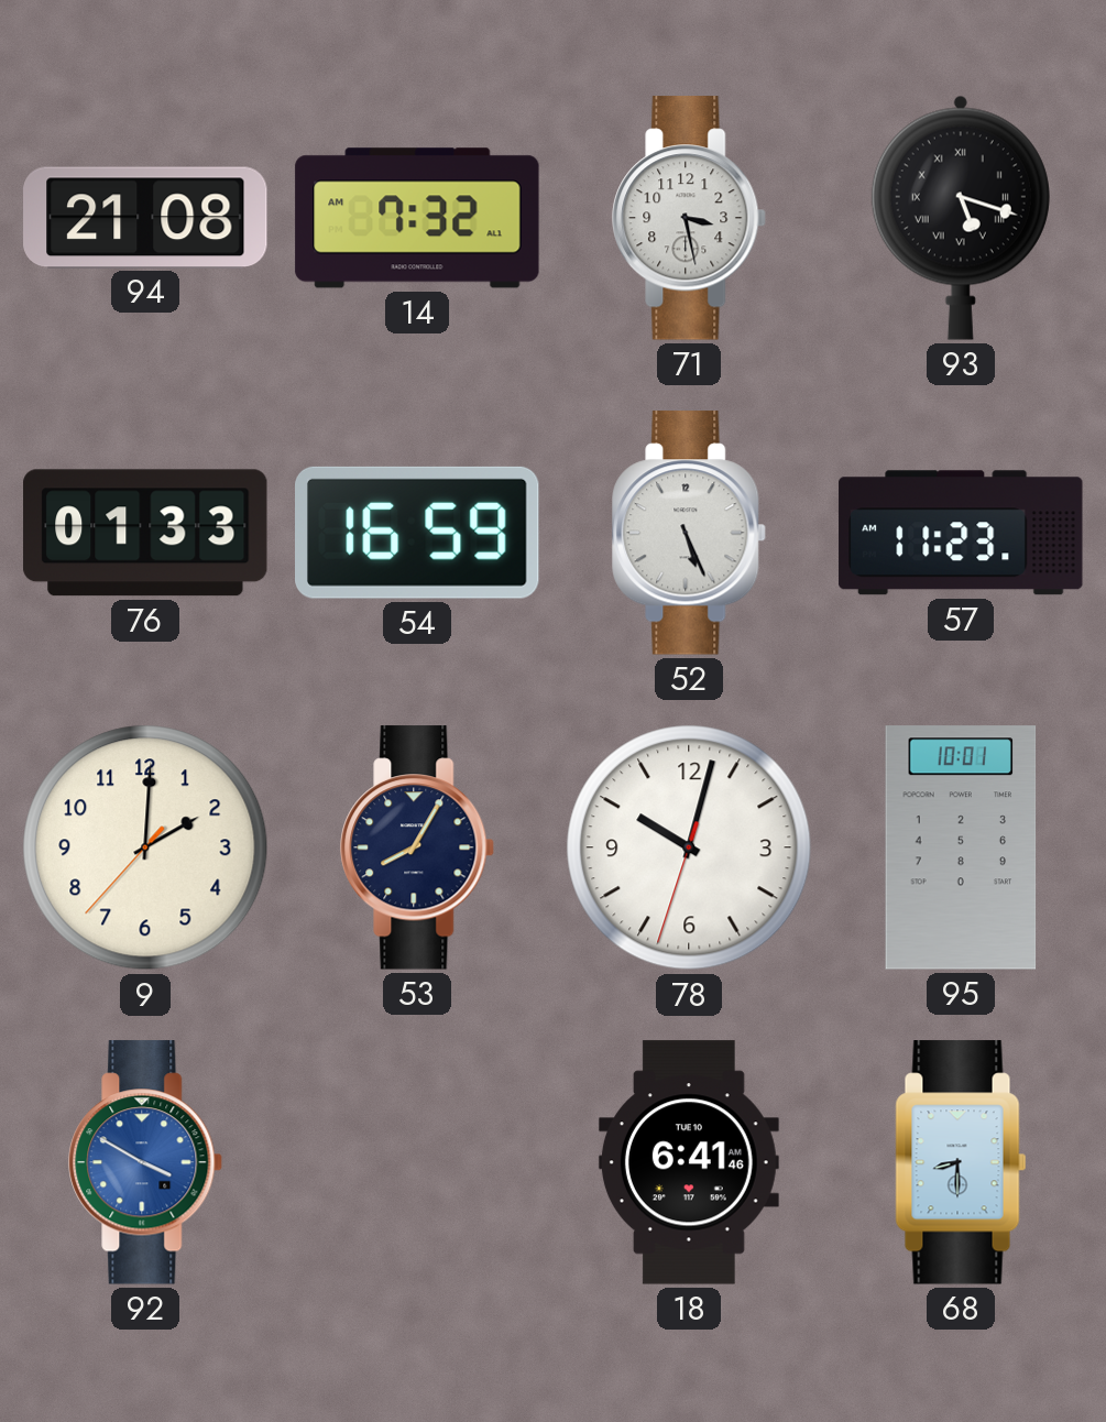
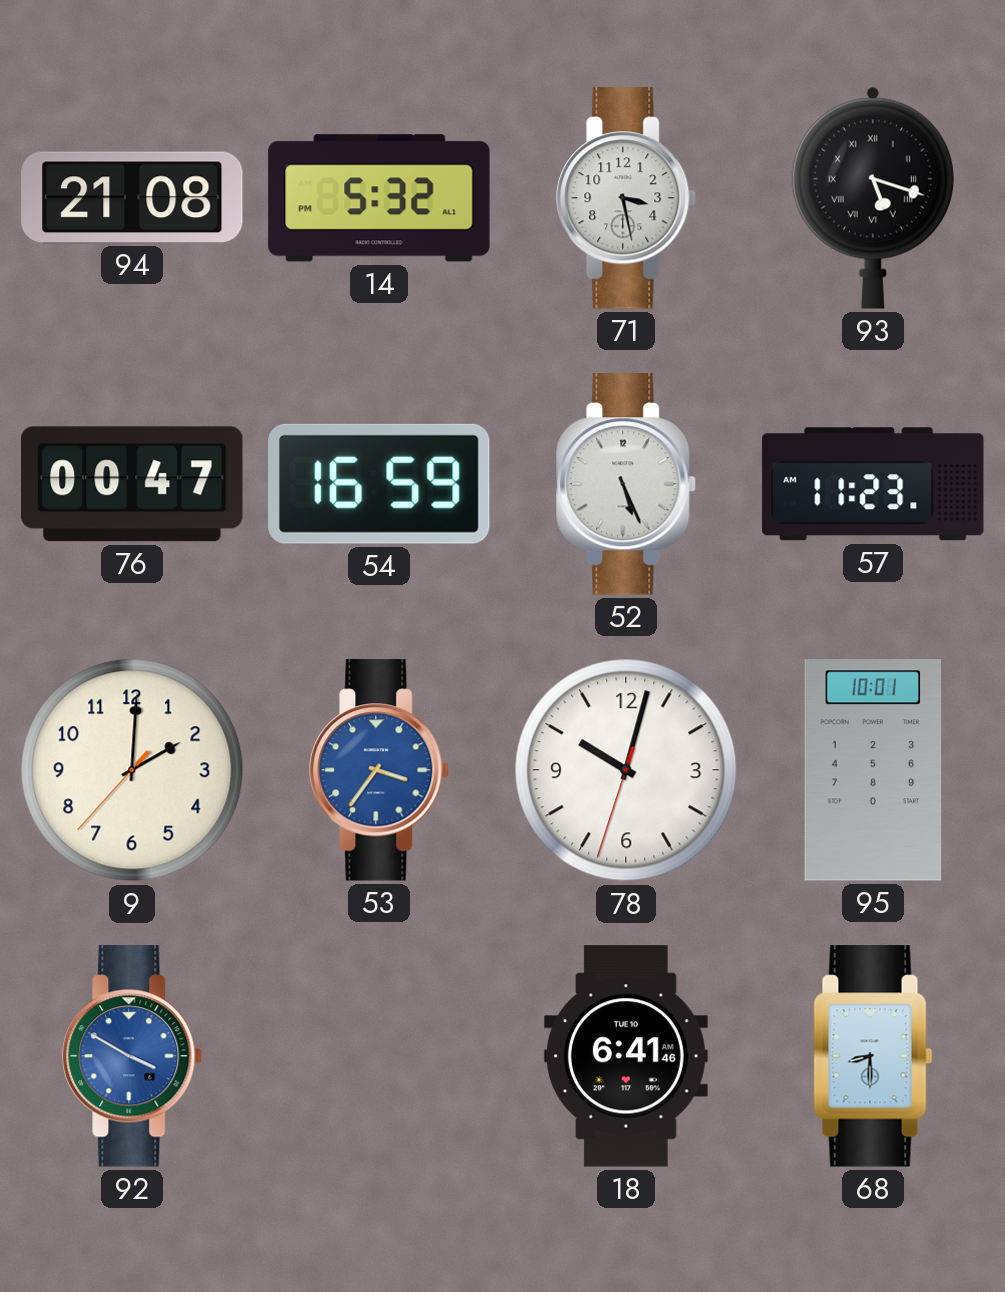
14: 7:32 -> 5:32
76: 01:33 -> 00:47
53: 8:05 -> 3:36
53 dial: navy -> blue
